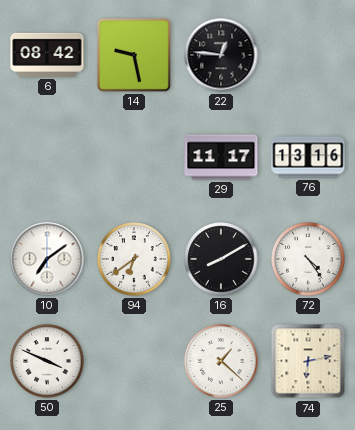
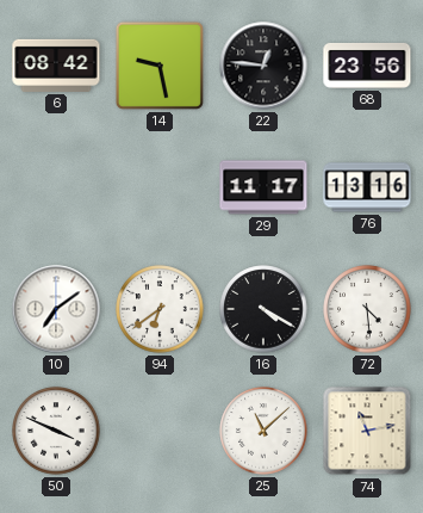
68: none -> 23:56
16: 8:10 -> 4:20
72: 4:24 -> 4:29
25: 1:22 -> 11:08
74: 6:13 -> 11:13
